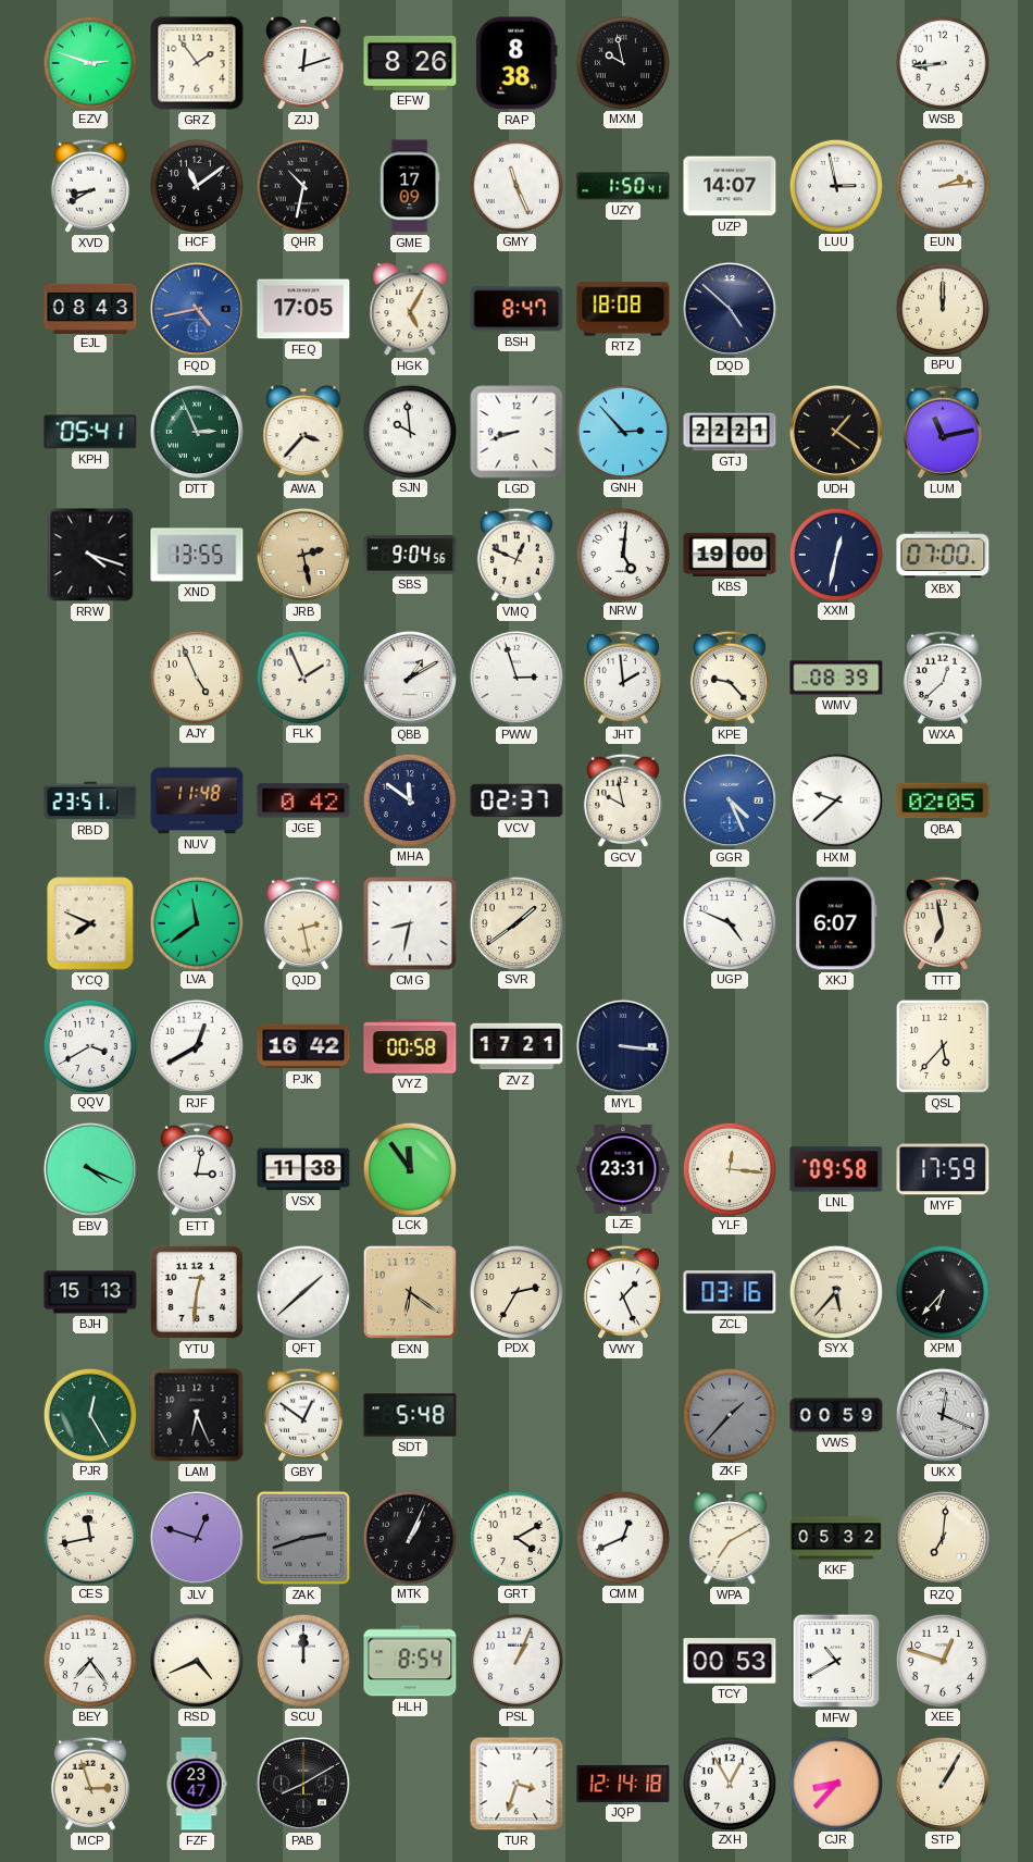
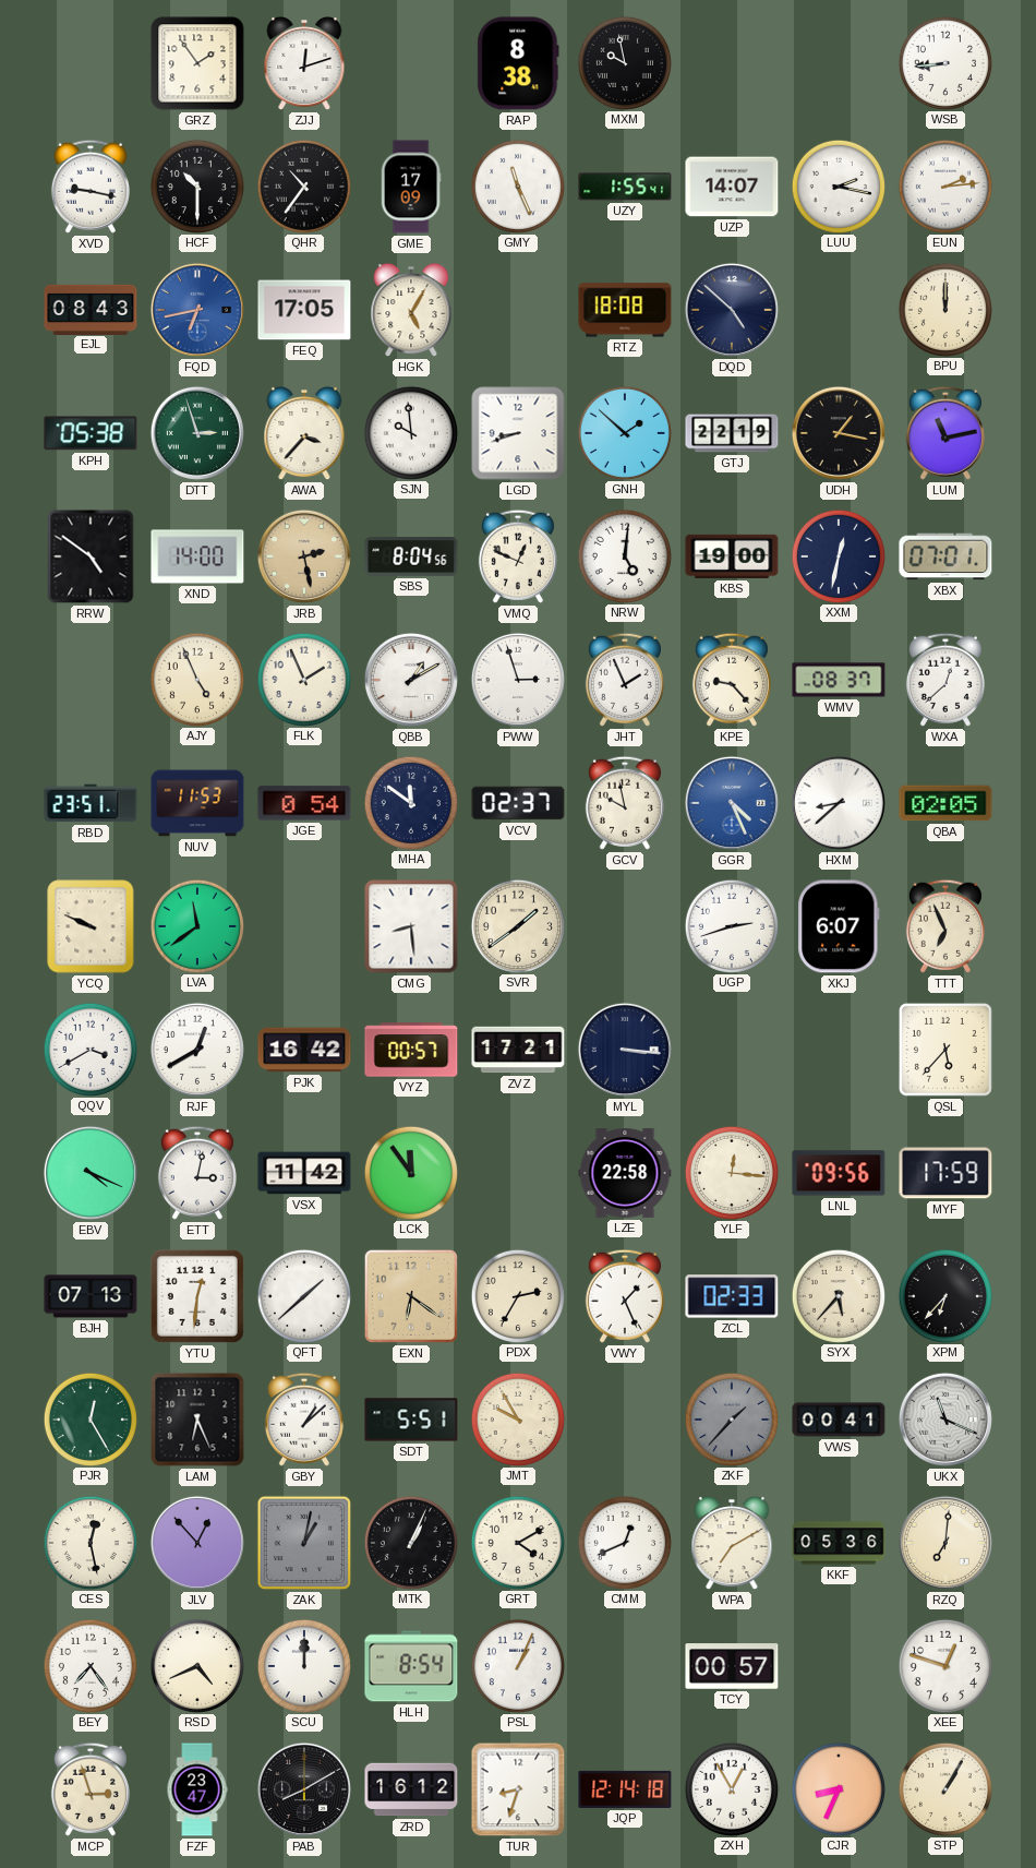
EZV: 2:48 -> none
EFW: 8:26 -> none
XVD: 8:40 -> 9:17
HCF: 11:09 -> 10:30
QHR: 10:32 -> 10:36
UZY: 1:50 -> 1:55
LUU: 2:58 -> 2:17
FQD: 4:43 -> 6:43
BSH: 8:47 -> none
KPH: 05:41 -> 05:38
DTT: 2:56 -> 2:57
GNH: 2:53 -> 1:52
GTJ: 22:21 -> 22:19
UDH: 1:21 -> 1:17
RRW: 4:18 -> 4:51
XND: 13:55 -> 14:00
SBS: 9:04 -> 8:04
XBX: 07:00 -> 07:01
JHT: 1:59 -> 1:56
WMV: 08:39 -> 08:37
NUV: 11:48 -> 11:53
JGE: 0:42 -> 0:54
HXM: 9:38 -> 8:38
YCQ: 7:49 -> 9:49
QJD: 2:28 -> none
CMG: 8:32 -> 8:29
UGP: 4:49 -> 2:42
TTT: 6:58 -> 6:56
VYZ: 00:58 -> 00:57
VSX: 11:38 -> 11:42
LZE: 23:31 -> 22:58
LNL: 09:58 -> 09:56
BJH: 15:13 -> 07:13
ZCL: 03:16 -> 02:33
GBY: 12:51 -> 1:08
SDT: 5:48 -> 5:51
JMT: none -> 9:55
VWS: 00:59 -> 00:41
UKX: 12:19 -> 11:19
CES: 11:43 -> 12:28
JLV: 12:48 -> 12:53
ZAK: 2:42 -> 1:02
KKF: 05:32 -> 05:36
TCY: 00:53 -> 00:57
MFW: 10:40 -> none
ZRD: none -> 16:12
TUR: 3:33 -> 8:33
CJR: 8:37 -> 8:34
